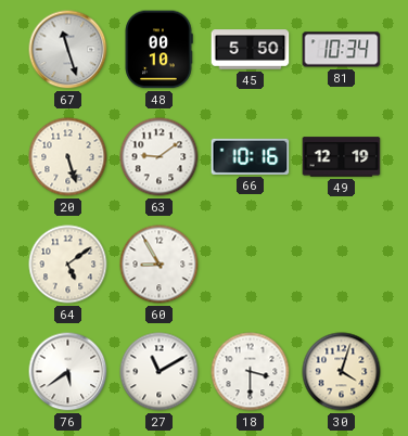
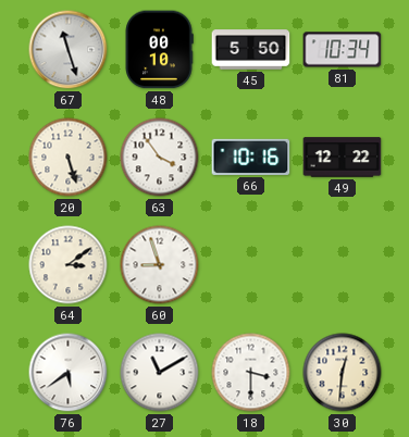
63: 9:09 -> 3:54
49: 12:19 -> 12:22
64: 5:09 -> 3:09
60: 8:55 -> 8:57
30: 4:03 -> 12:31
